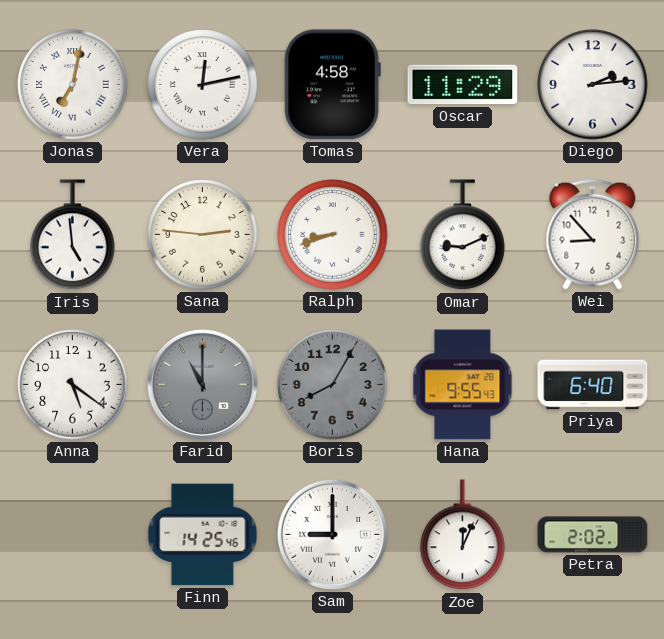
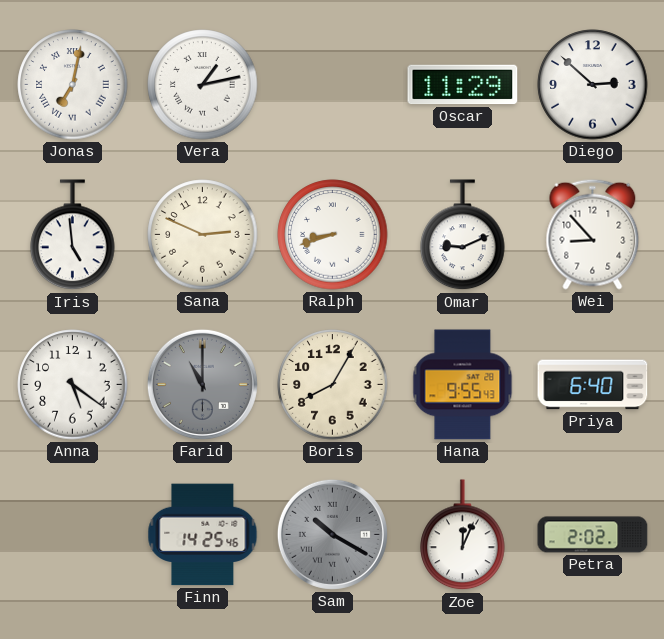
Vera: 12:13 -> 1:13
Tomas: 4:58 -> none
Diego: 2:14 -> 2:52
Sana: 2:46 -> 2:49
Boris dial: grey -> cream
Sam: 9:00 -> 10:20
Sam dial: white -> grey
